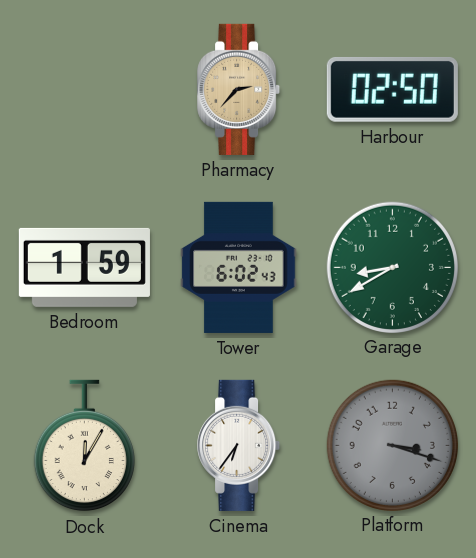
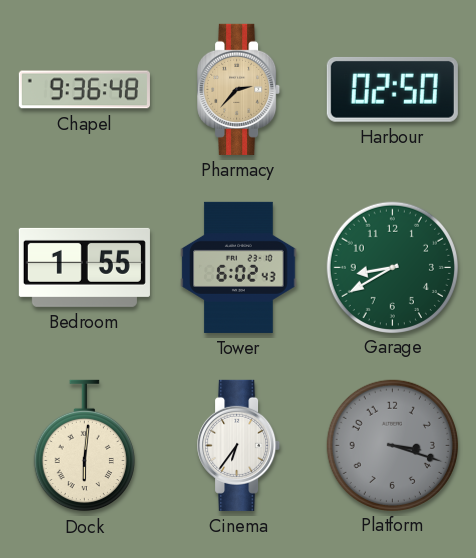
Chapel: none -> 9:36
Bedroom: 1:59 -> 1:55
Dock: 12:05 -> 6:01
